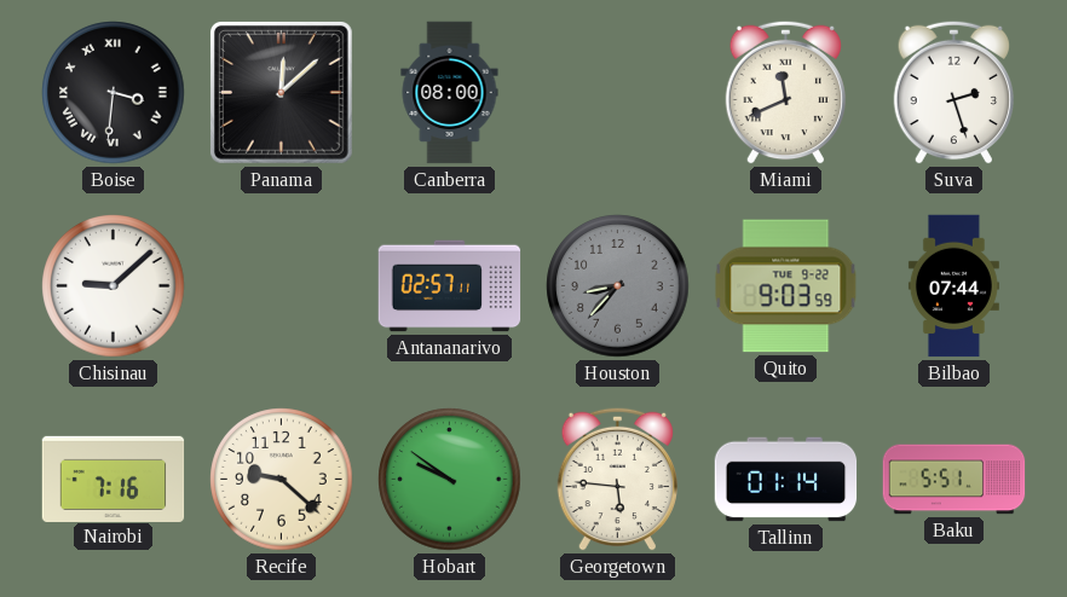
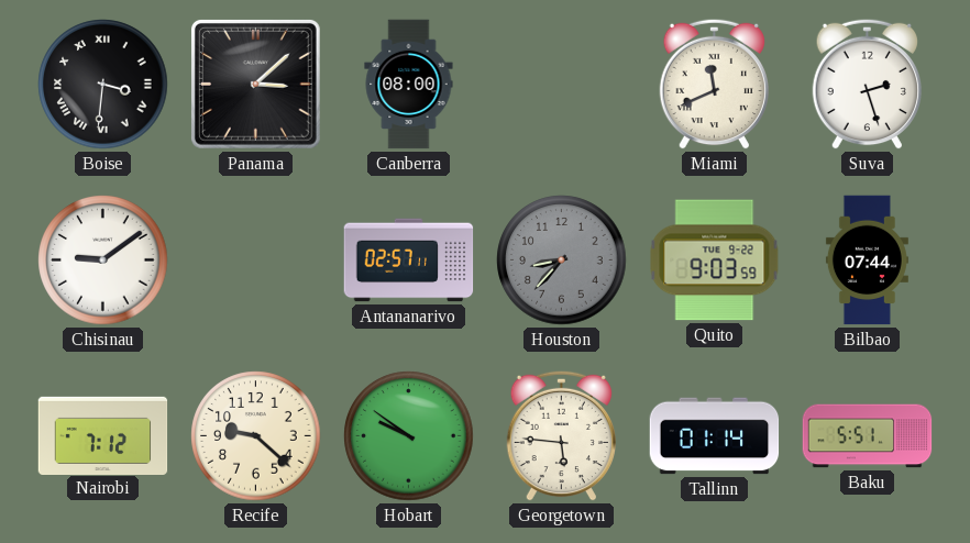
Panama: 12:08 -> 3:08
Chisinau: 9:08 -> 9:09
Nairobi: 7:16 -> 7:12
